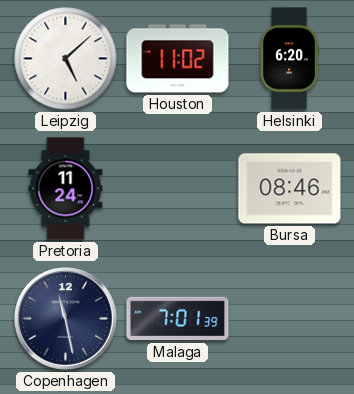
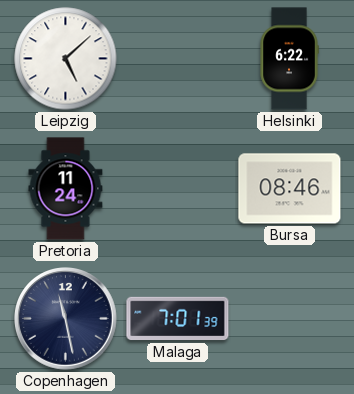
Houston: 11:02 -> none
Helsinki: 6:20 -> 6:22
